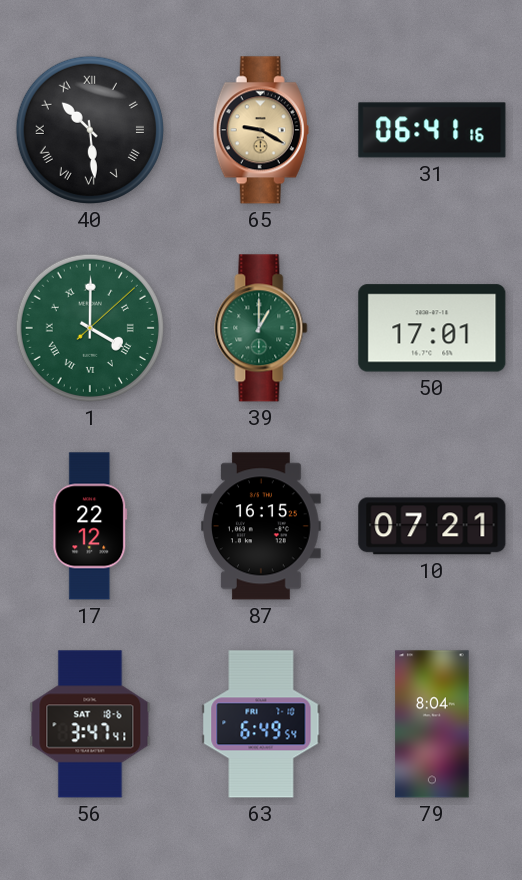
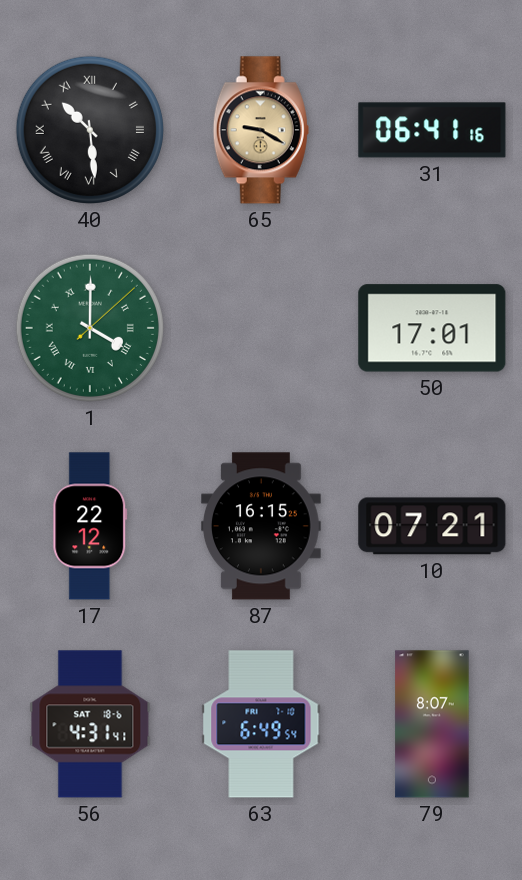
39: 1:00 -> none
56: 3:47 -> 4:31
79: 8:04 -> 8:07
